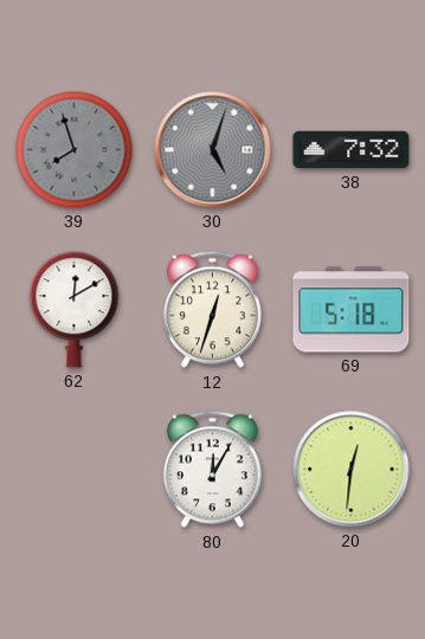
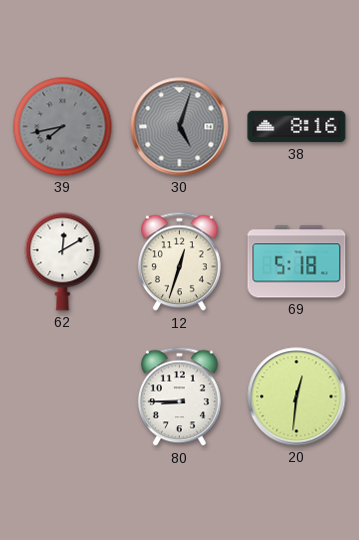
39: 7:57 -> 7:43
38: 7:32 -> 8:16
80: 12:05 -> 8:45
